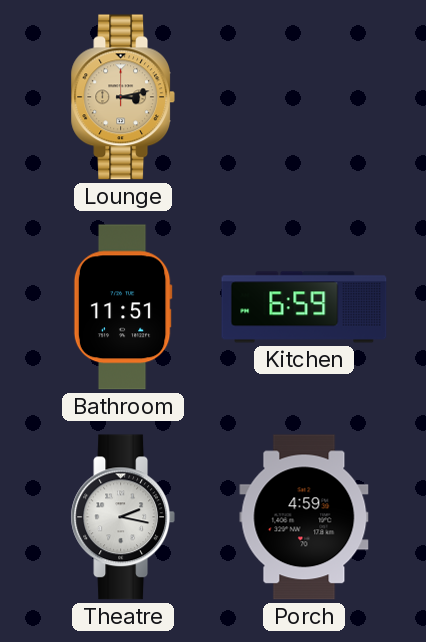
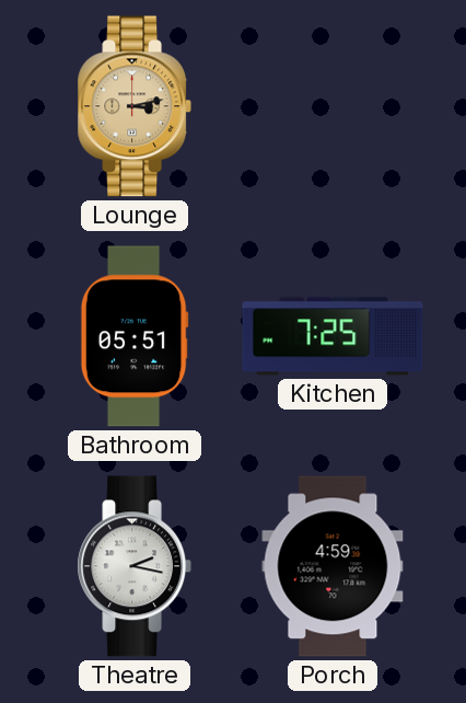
Bathroom: 11:51 -> 05:51
Kitchen: 6:59 -> 7:25
